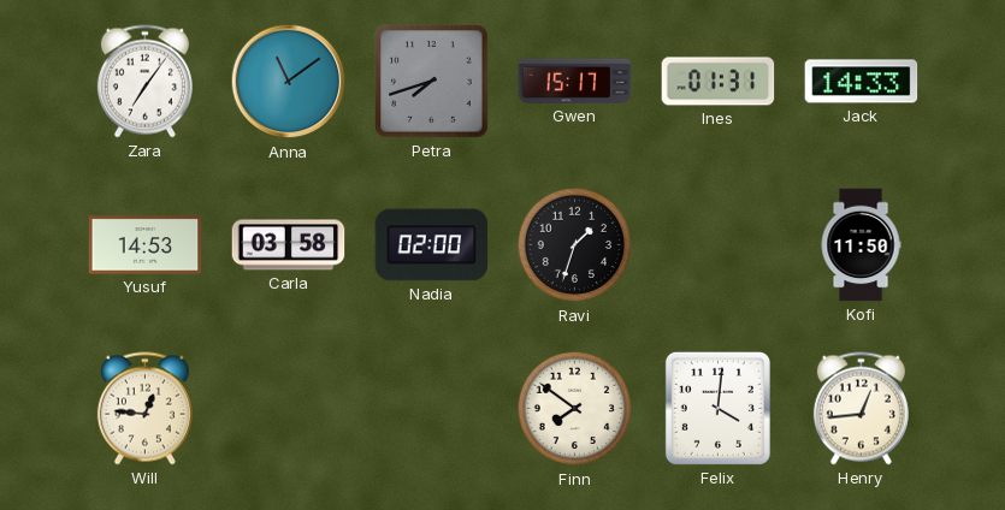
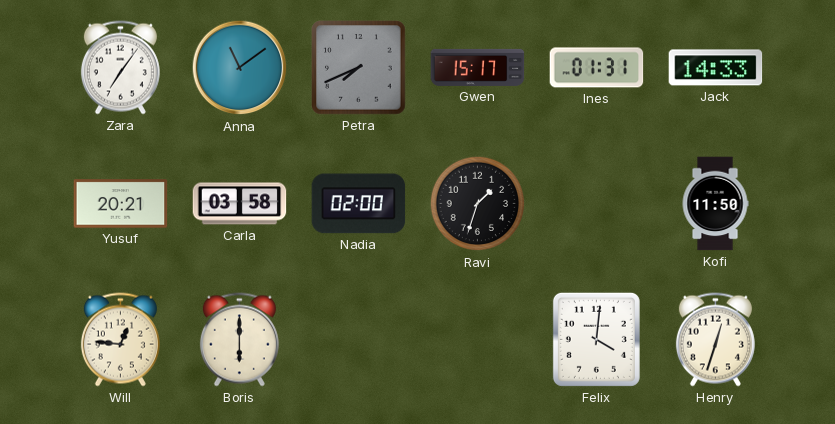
Petra: 7:42 -> 7:41
Yusuf: 14:53 -> 20:21
Boris: none -> 6:00
Finn: 7:51 -> none
Henry: 12:44 -> 12:33
